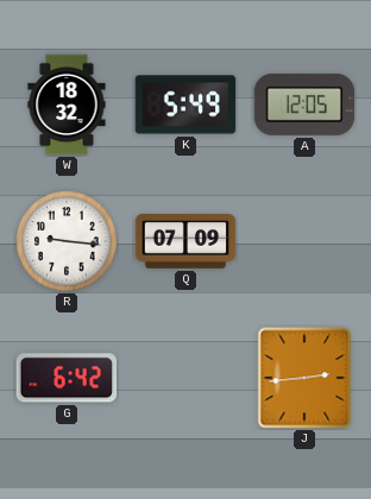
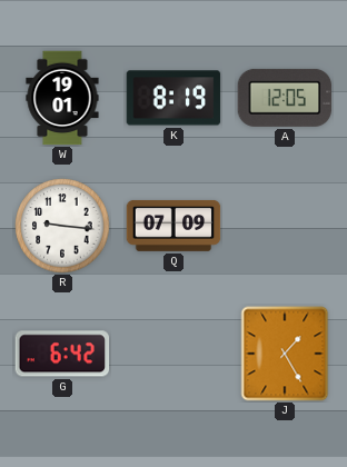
W: 18:32 -> 19:01
K: 5:49 -> 8:19
J: 2:44 -> 1:25
